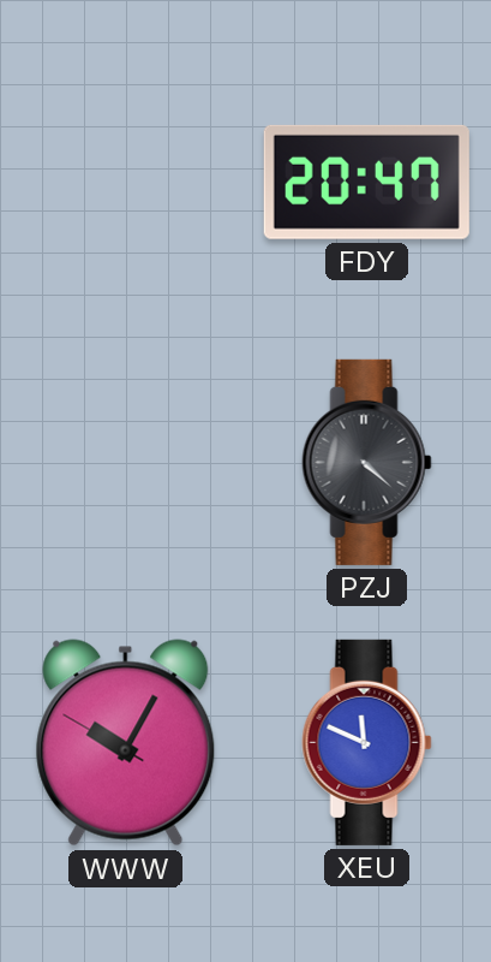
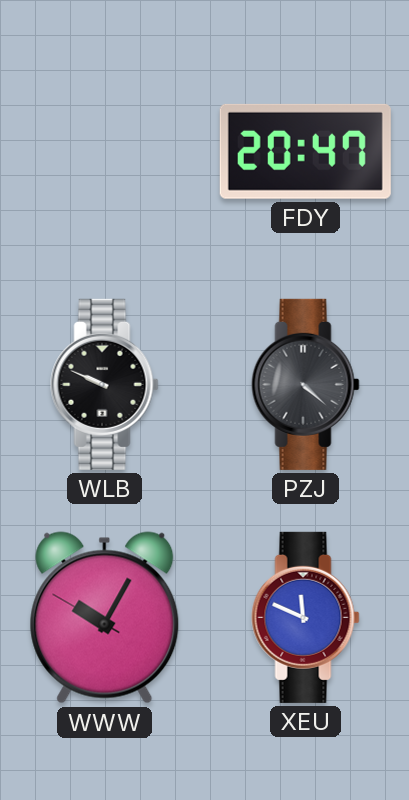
WLB: none -> 9:49
